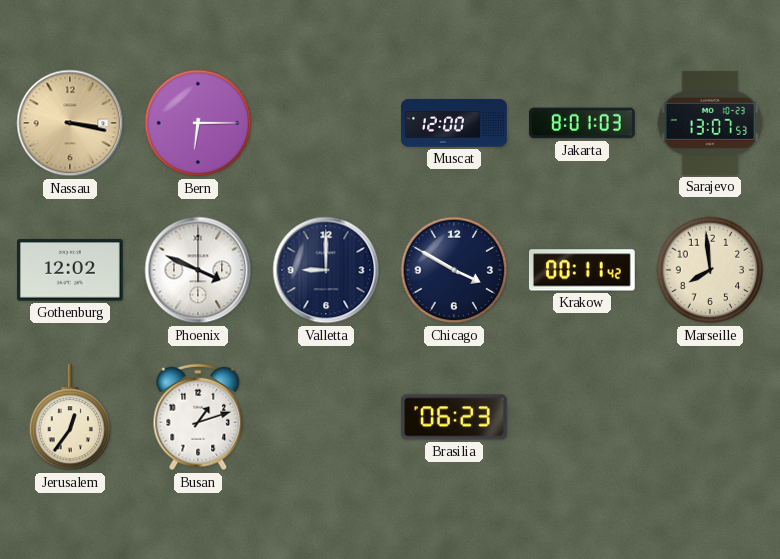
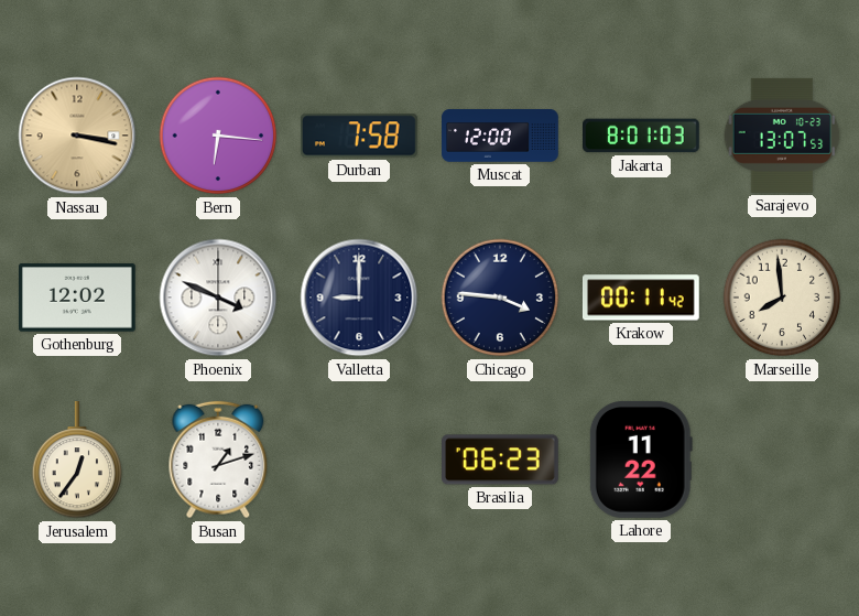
Bern: 6:15 -> 6:16
Durban: none -> 7:58
Chicago: 3:50 -> 3:46
Lahore: none -> 11:22
